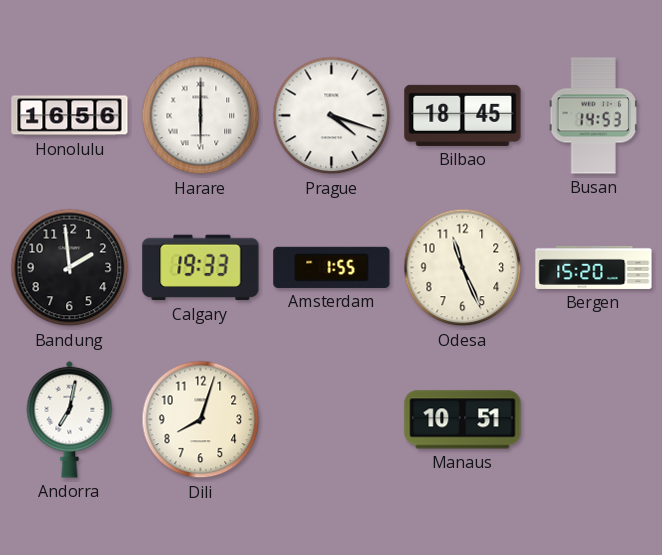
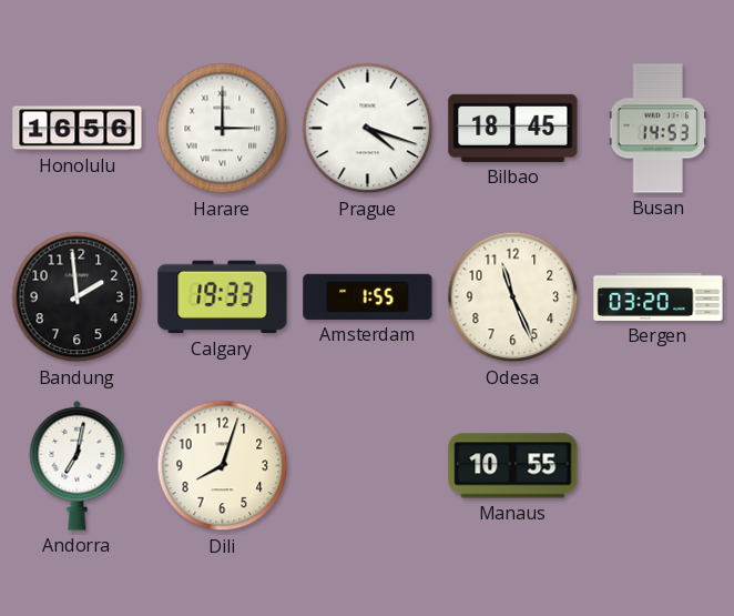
Harare: 6:00 -> 3:00
Bergen: 15:20 -> 03:20
Manaus: 10:51 -> 10:55
